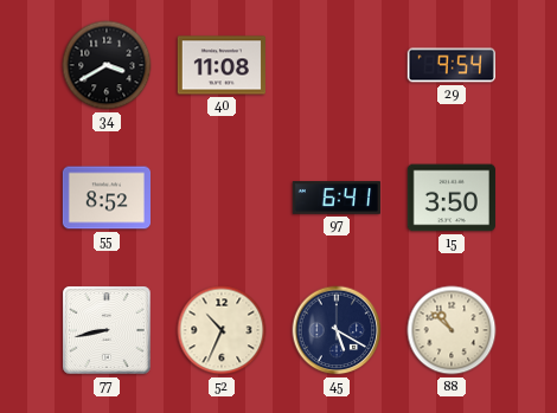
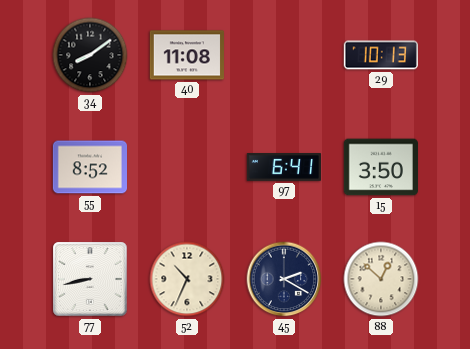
34: 3:40 -> 8:09
29: 9:54 -> 10:13
45: 5:20 -> 2:20
88: 10:52 -> 12:52
